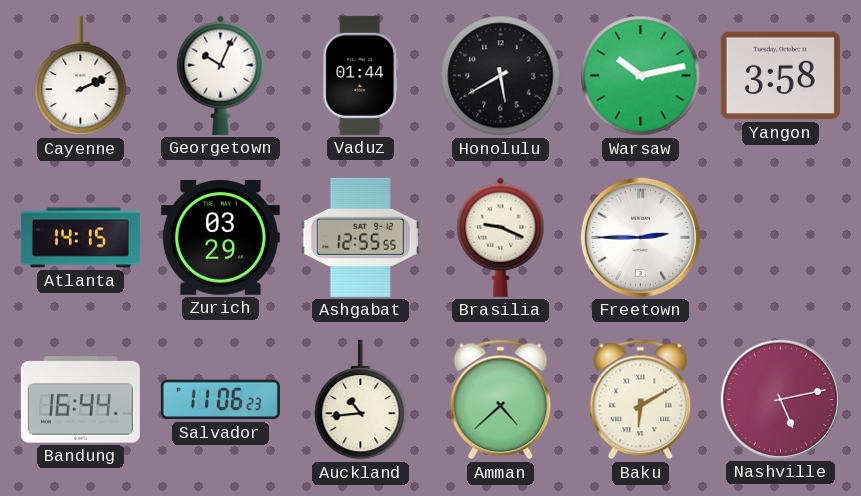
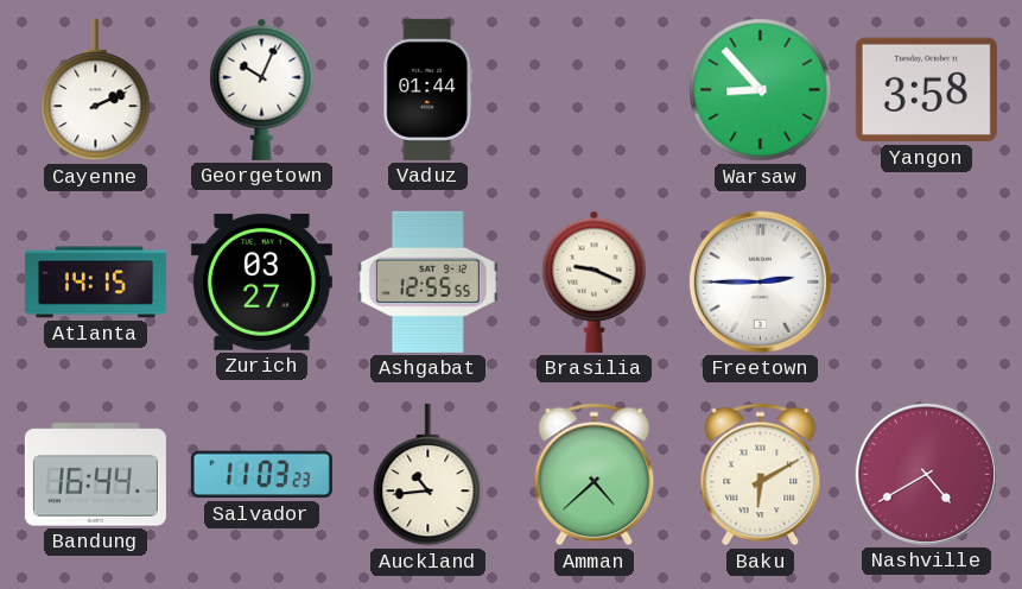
Honolulu: 5:40 -> none
Warsaw: 10:13 -> 8:53
Zurich: 03:29 -> 03:27
Salvador: 11:06 -> 11:03
Nashville: 5:13 -> 4:40
